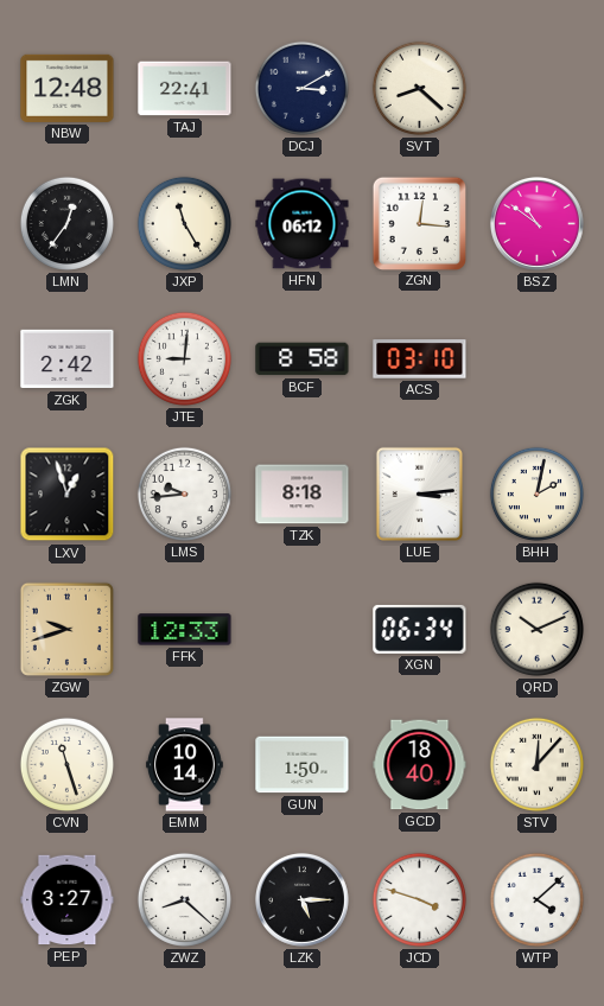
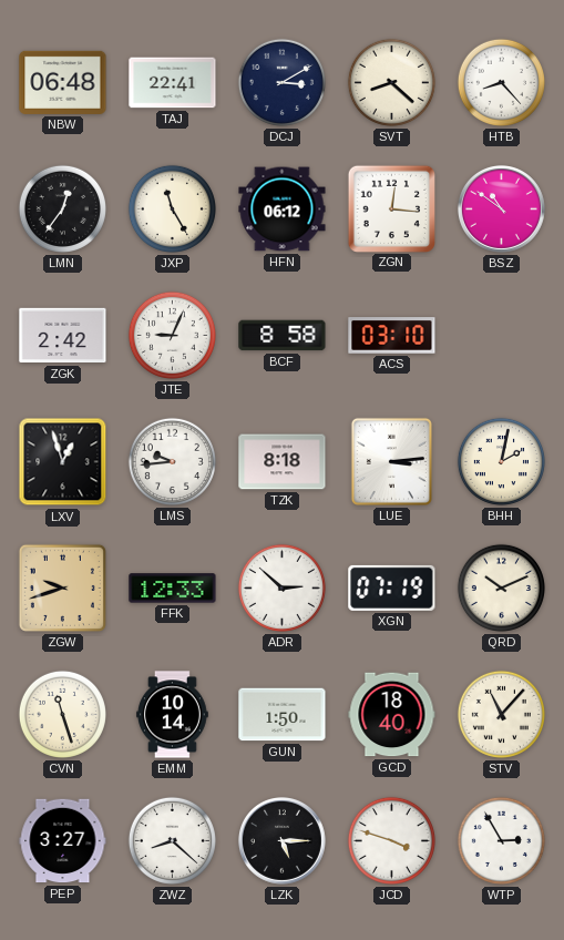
NBW: 12:48 -> 06:48
HTB: none -> 8:23
JTE: 9:01 -> 9:04
ADR: none -> 2:52
XGN: 06:34 -> 07:19
STV: 12:07 -> 11:07
WTP: 4:08 -> 2:55
